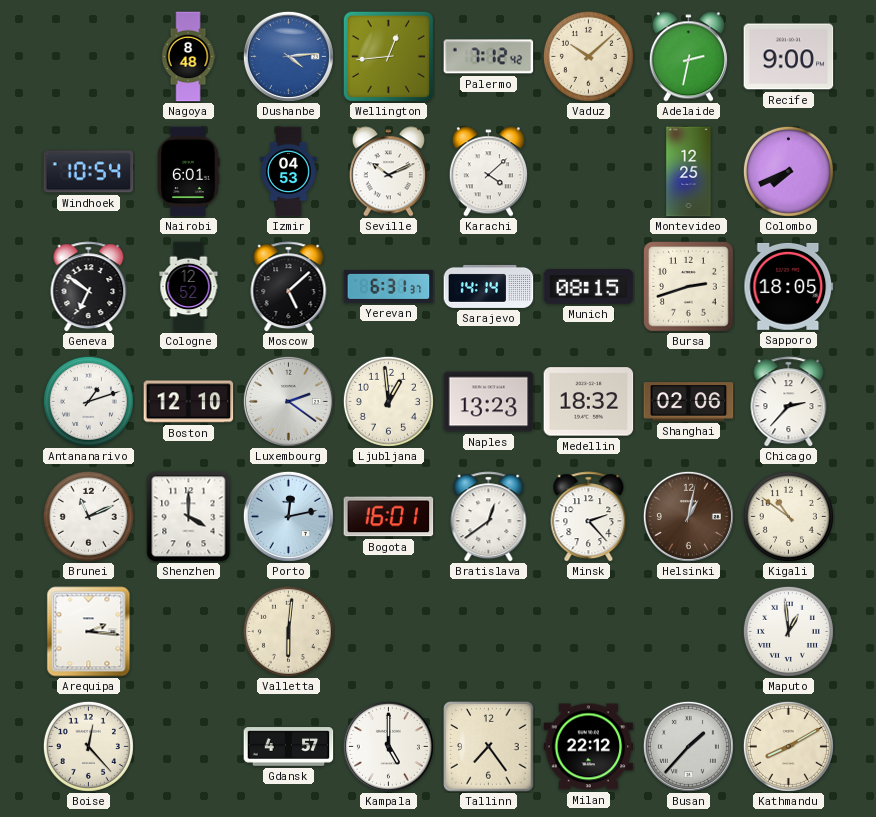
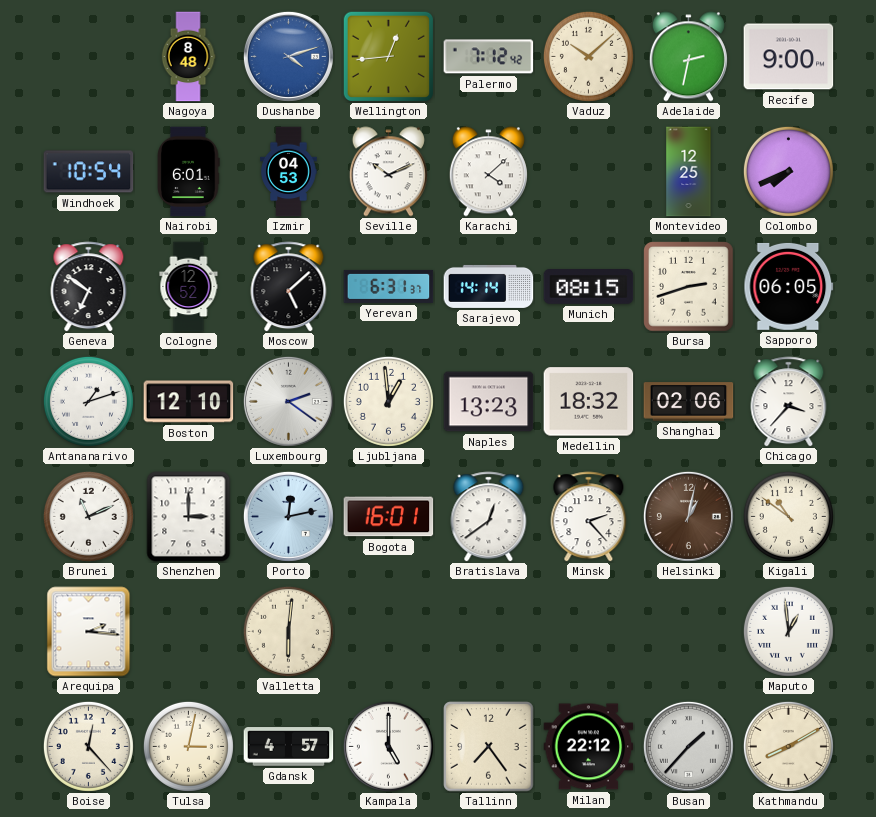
Dushanbe: 4:14 -> 4:12
Sapporo: 18:05 -> 06:05
Chicago: 2:37 -> 3:37
Shenzhen: 4:00 -> 3:00
Tulsa: none -> 3:02
